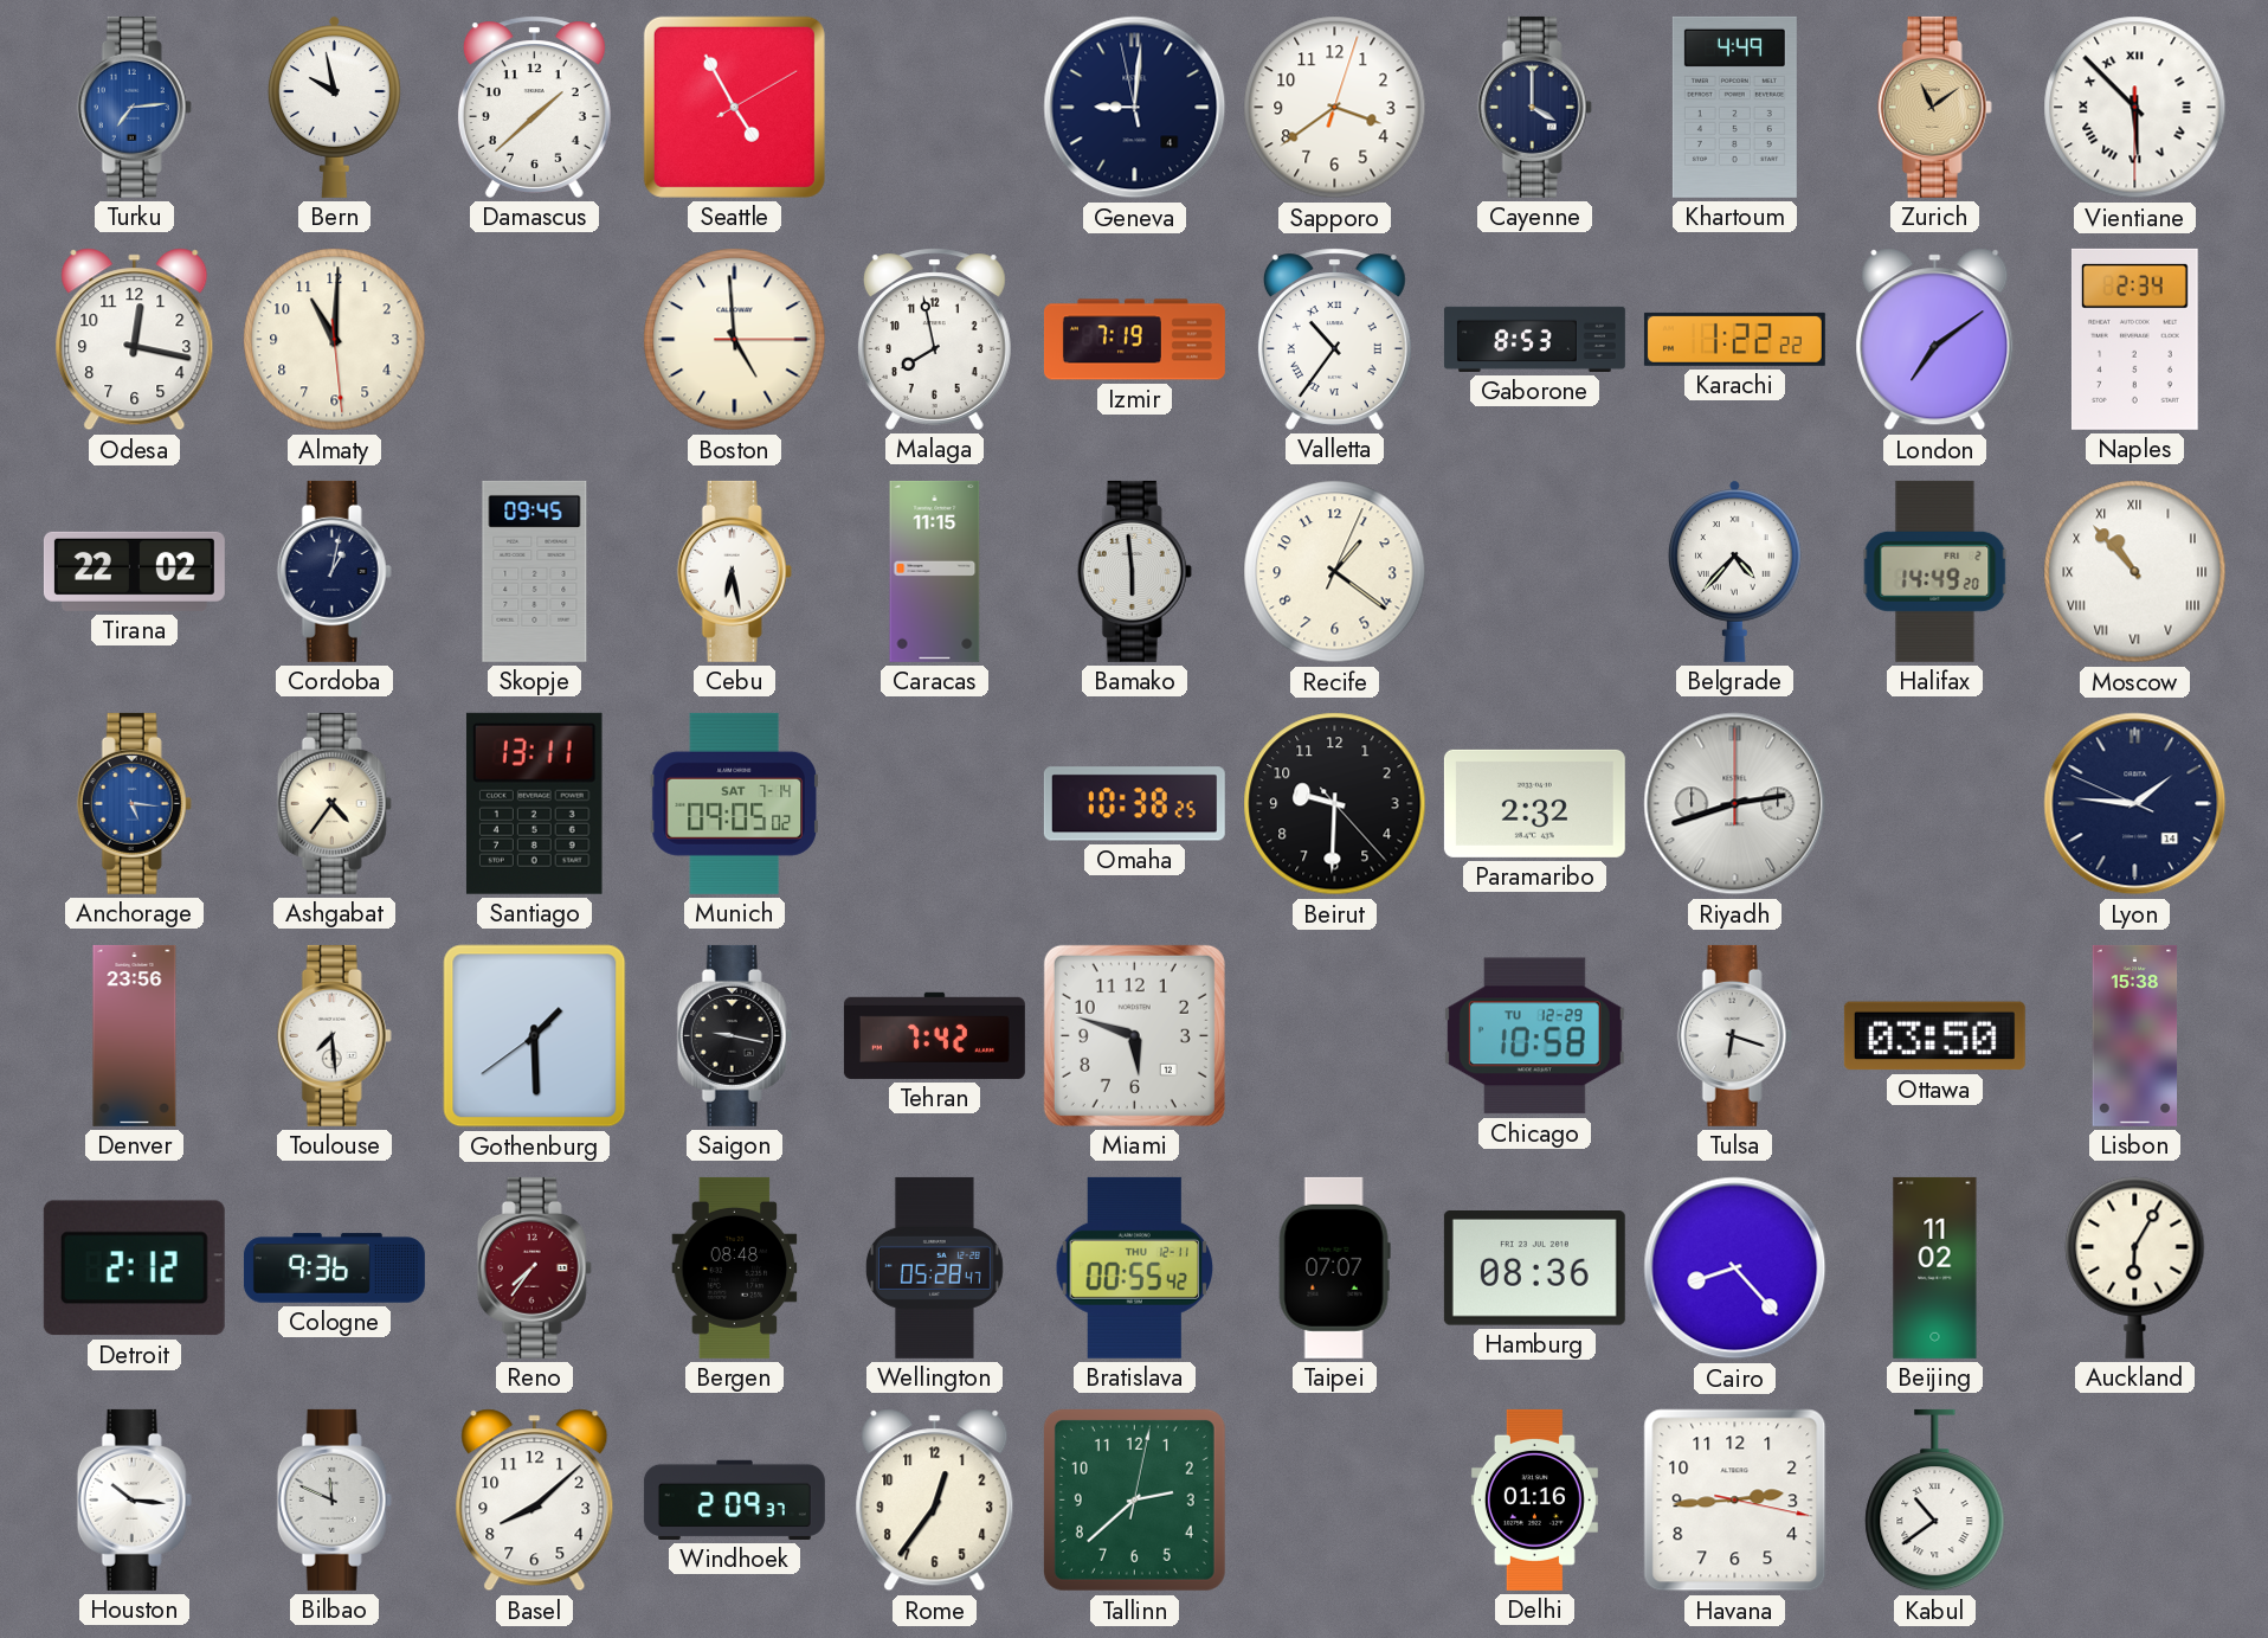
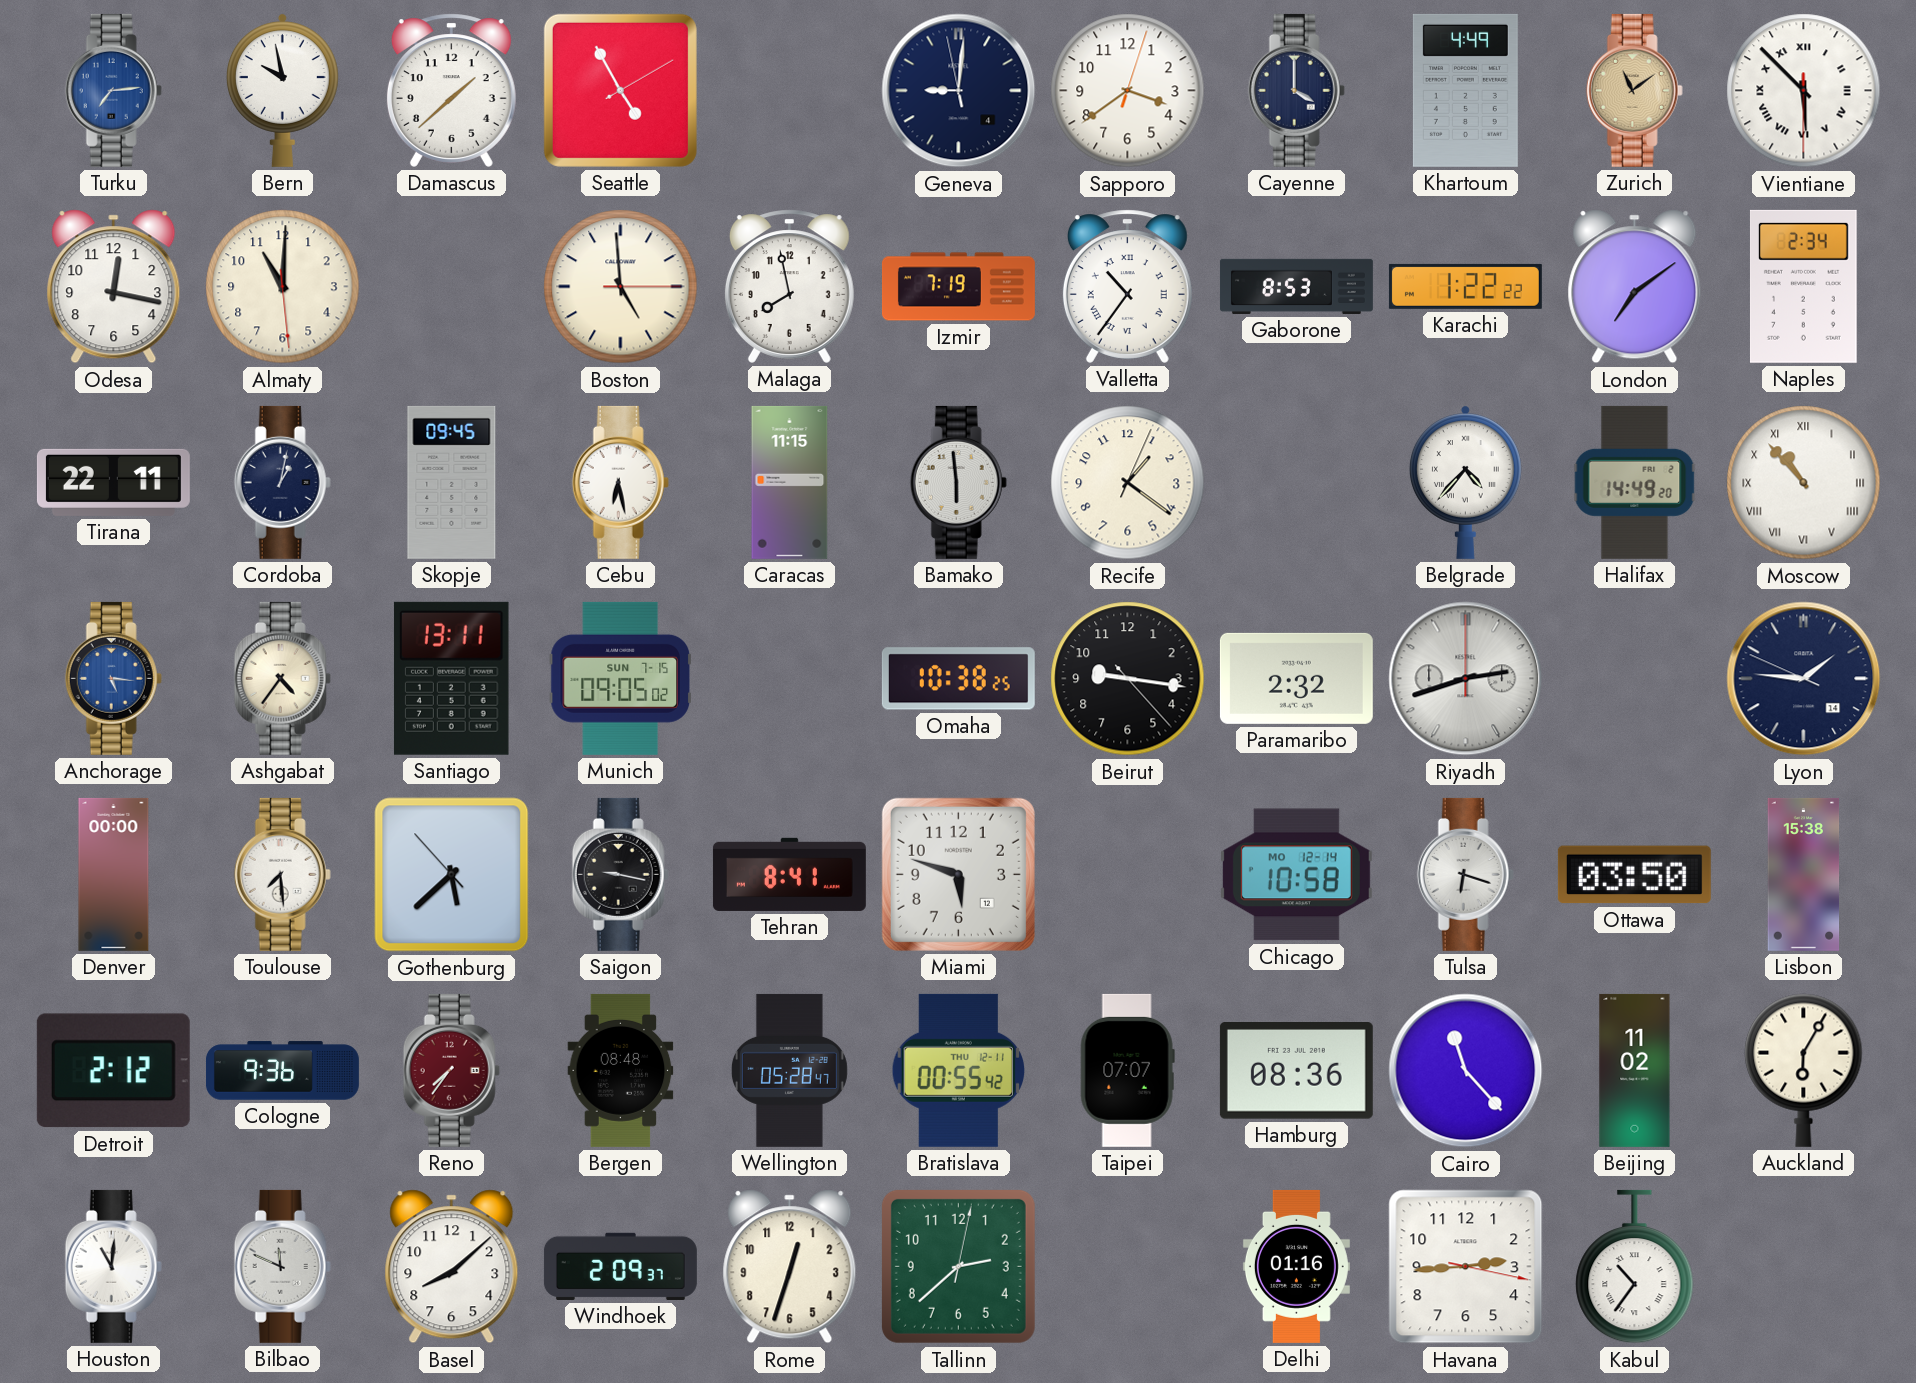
Tirana: 22:02 -> 22:11
Munich date: SAT 7-14 -> SUN 7-15
Beirut: 9:30 -> 9:16
Denver: 23:56 -> 00:00
Gothenburg: 1:29 -> 5:37
Tehran: 7:42 -> 8:41
Chicago date: TU 12-29 -> MO 12-14
Cairo: 8:23 -> 11:23
Houston: 10:16 -> 11:01
Rome: 12:36 -> 12:33
Kabul: 10:39 -> 10:36
